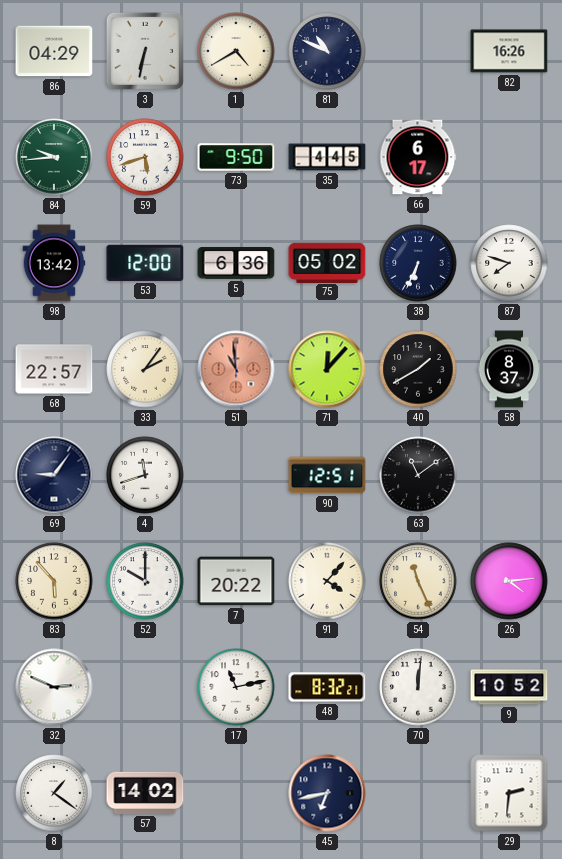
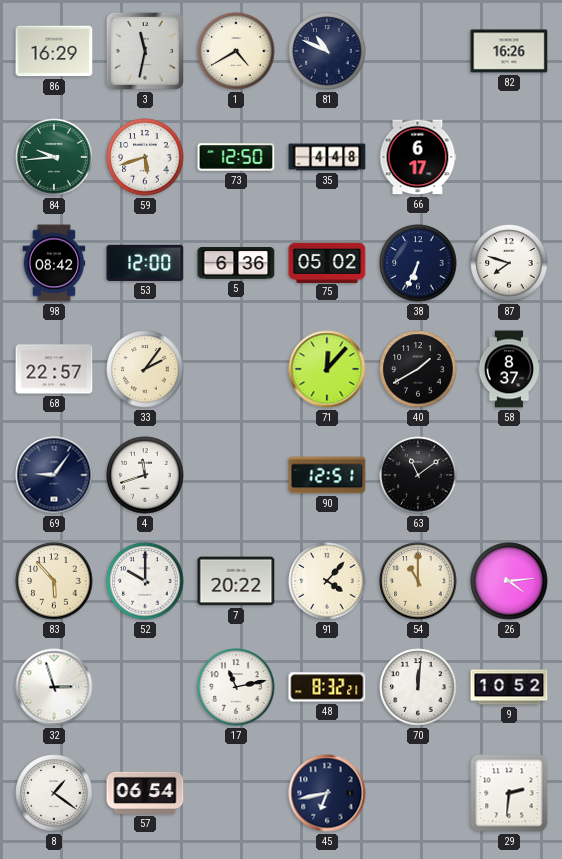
86: 04:29 -> 16:29
3: 6:32 -> 11:32
73: 9:50 -> 12:50
35: 4:45 -> 4:48
98: 13:42 -> 08:42
51: 10:59 -> none
54: 11:26 -> 11:00
32: 2:49 -> 2:57
57: 14:02 -> 06:54
